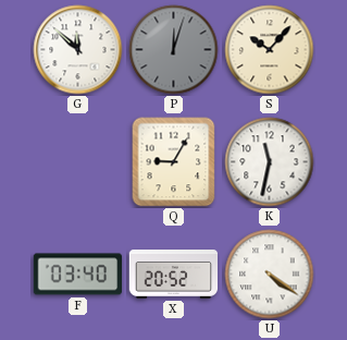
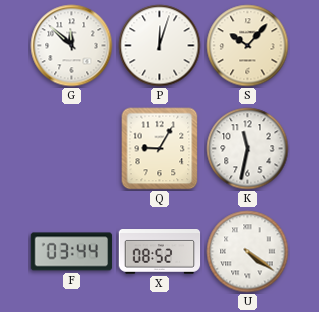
P dial: grey -> white
F: 03:40 -> 03:44
X: 20:52 -> 08:52
